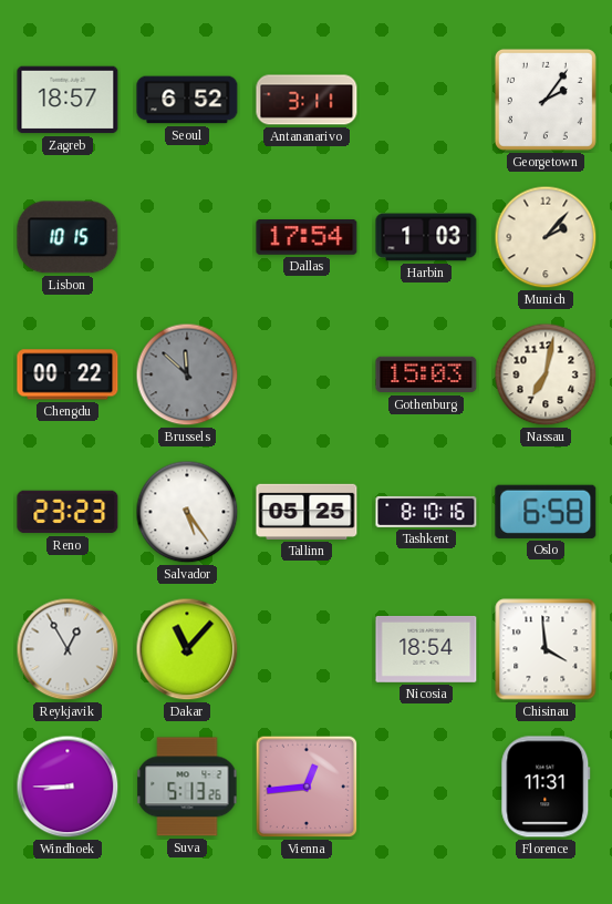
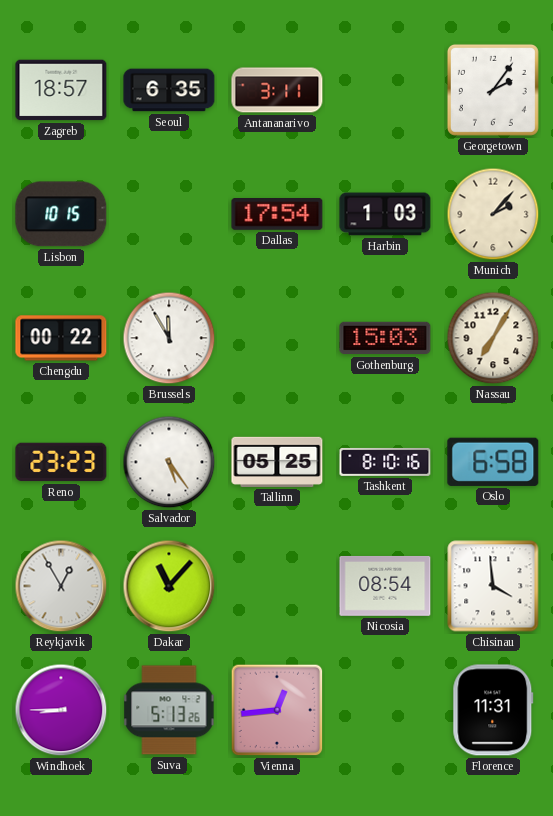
Seoul: 6:52 -> 6:35
Brussels: 11:52 -> 11:55
Brussels dial: grey -> white
Nassau: 7:02 -> 7:05
Nicosia: 18:54 -> 08:54
